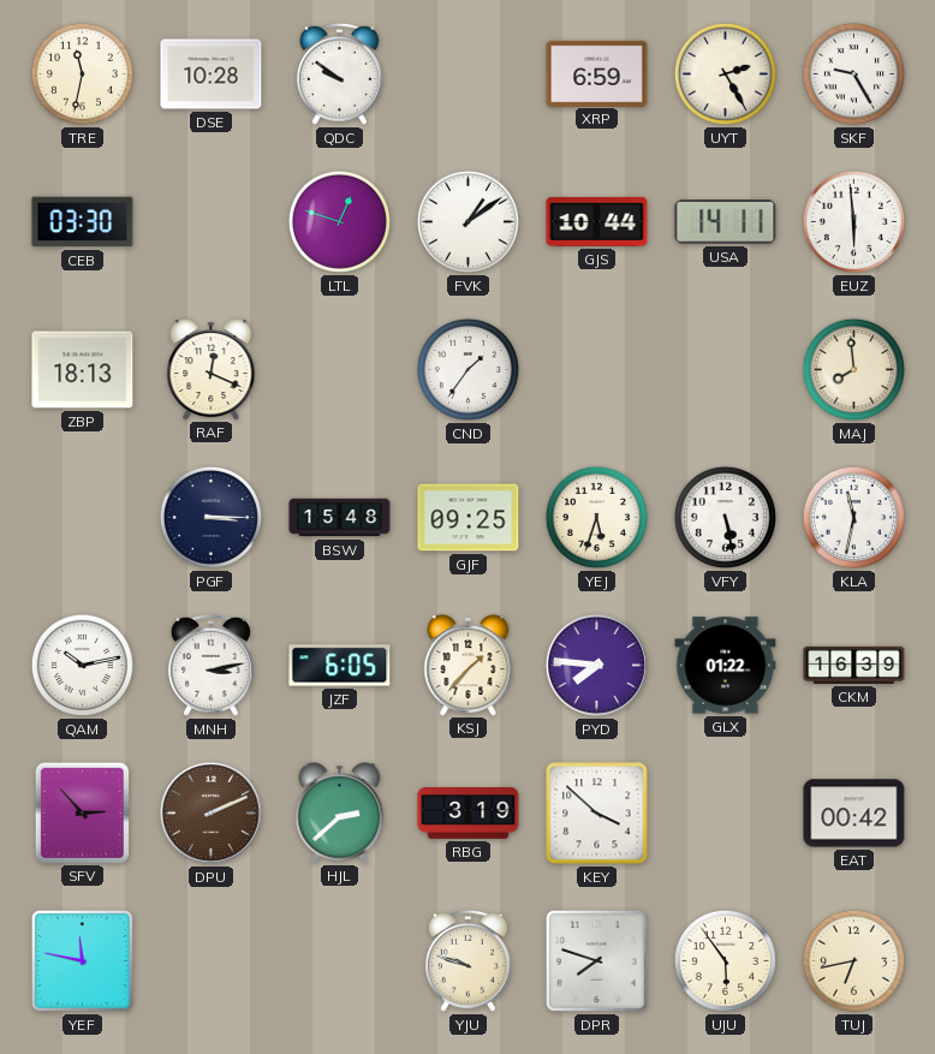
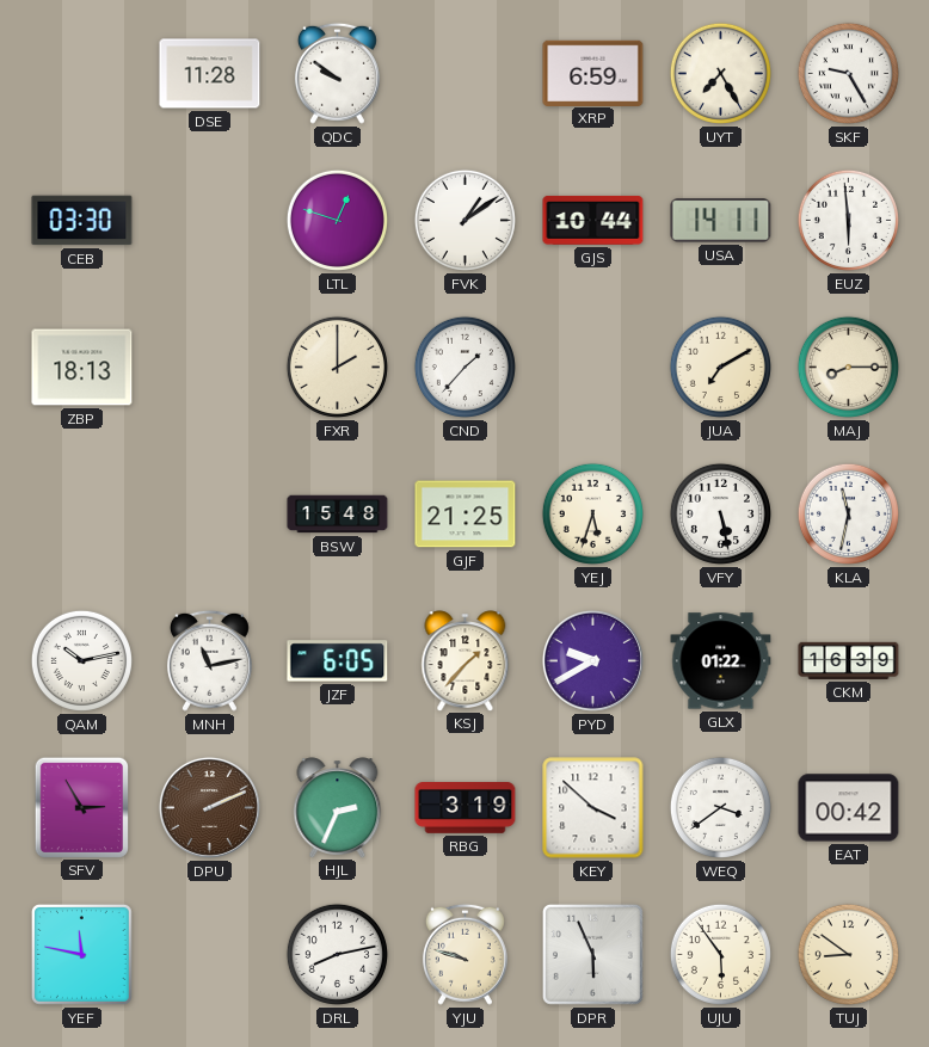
TRE: 11:32 -> none
DSE: 10:28 -> 11:28
UYT: 2:25 -> 7:25
RAF: 12:19 -> none
FXR: none -> 2:00
CND: 1:36 -> 1:37
JUA: none -> 7:10
MAJ: 7:59 -> 8:15
PGF: 3:15 -> none
GJF: 09:25 -> 21:25
MNH: 3:13 -> 11:13
PYD: 7:46 -> 9:40
SFV: 2:53 -> 2:55
HJL: 2:38 -> 2:34
WEQ: none -> 3:39
DRL: none -> 8:13
DPR: 7:48 -> 5:56
TUJ: 6:43 -> 8:51
